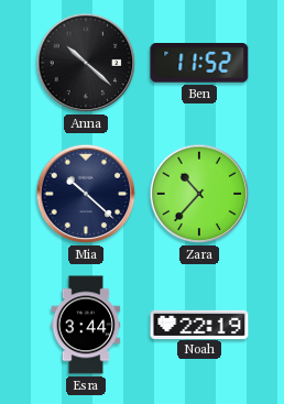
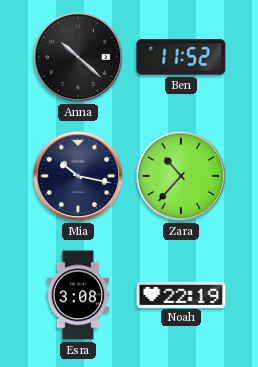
Mia: 10:22 -> 10:17
Esra: 3:44 -> 3:08
